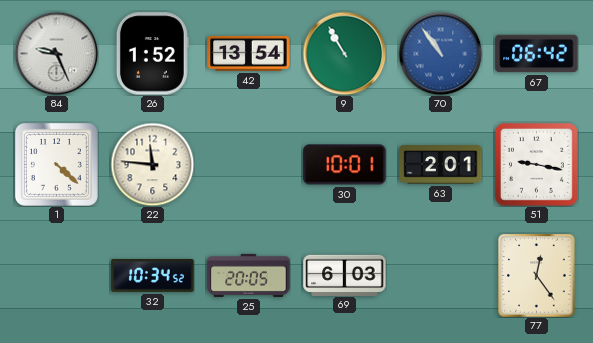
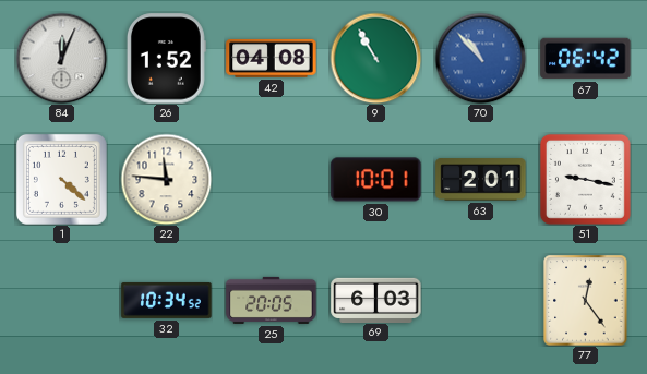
84: 9:26 -> 12:04
42: 13:54 -> 04:08
70: 10:54 -> 10:53
